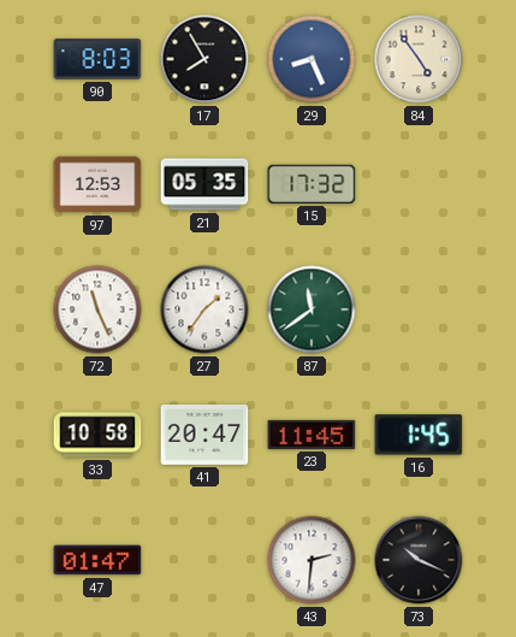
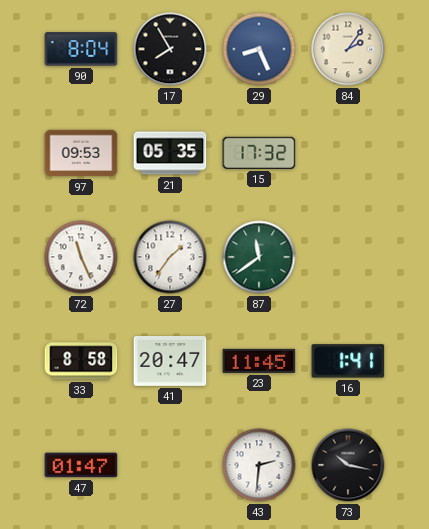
90: 8:03 -> 8:04
84: 4:54 -> 2:06
97: 12:53 -> 09:53
33: 10:58 -> 8:58
16: 1:45 -> 1:41
73: 10:19 -> 10:17
